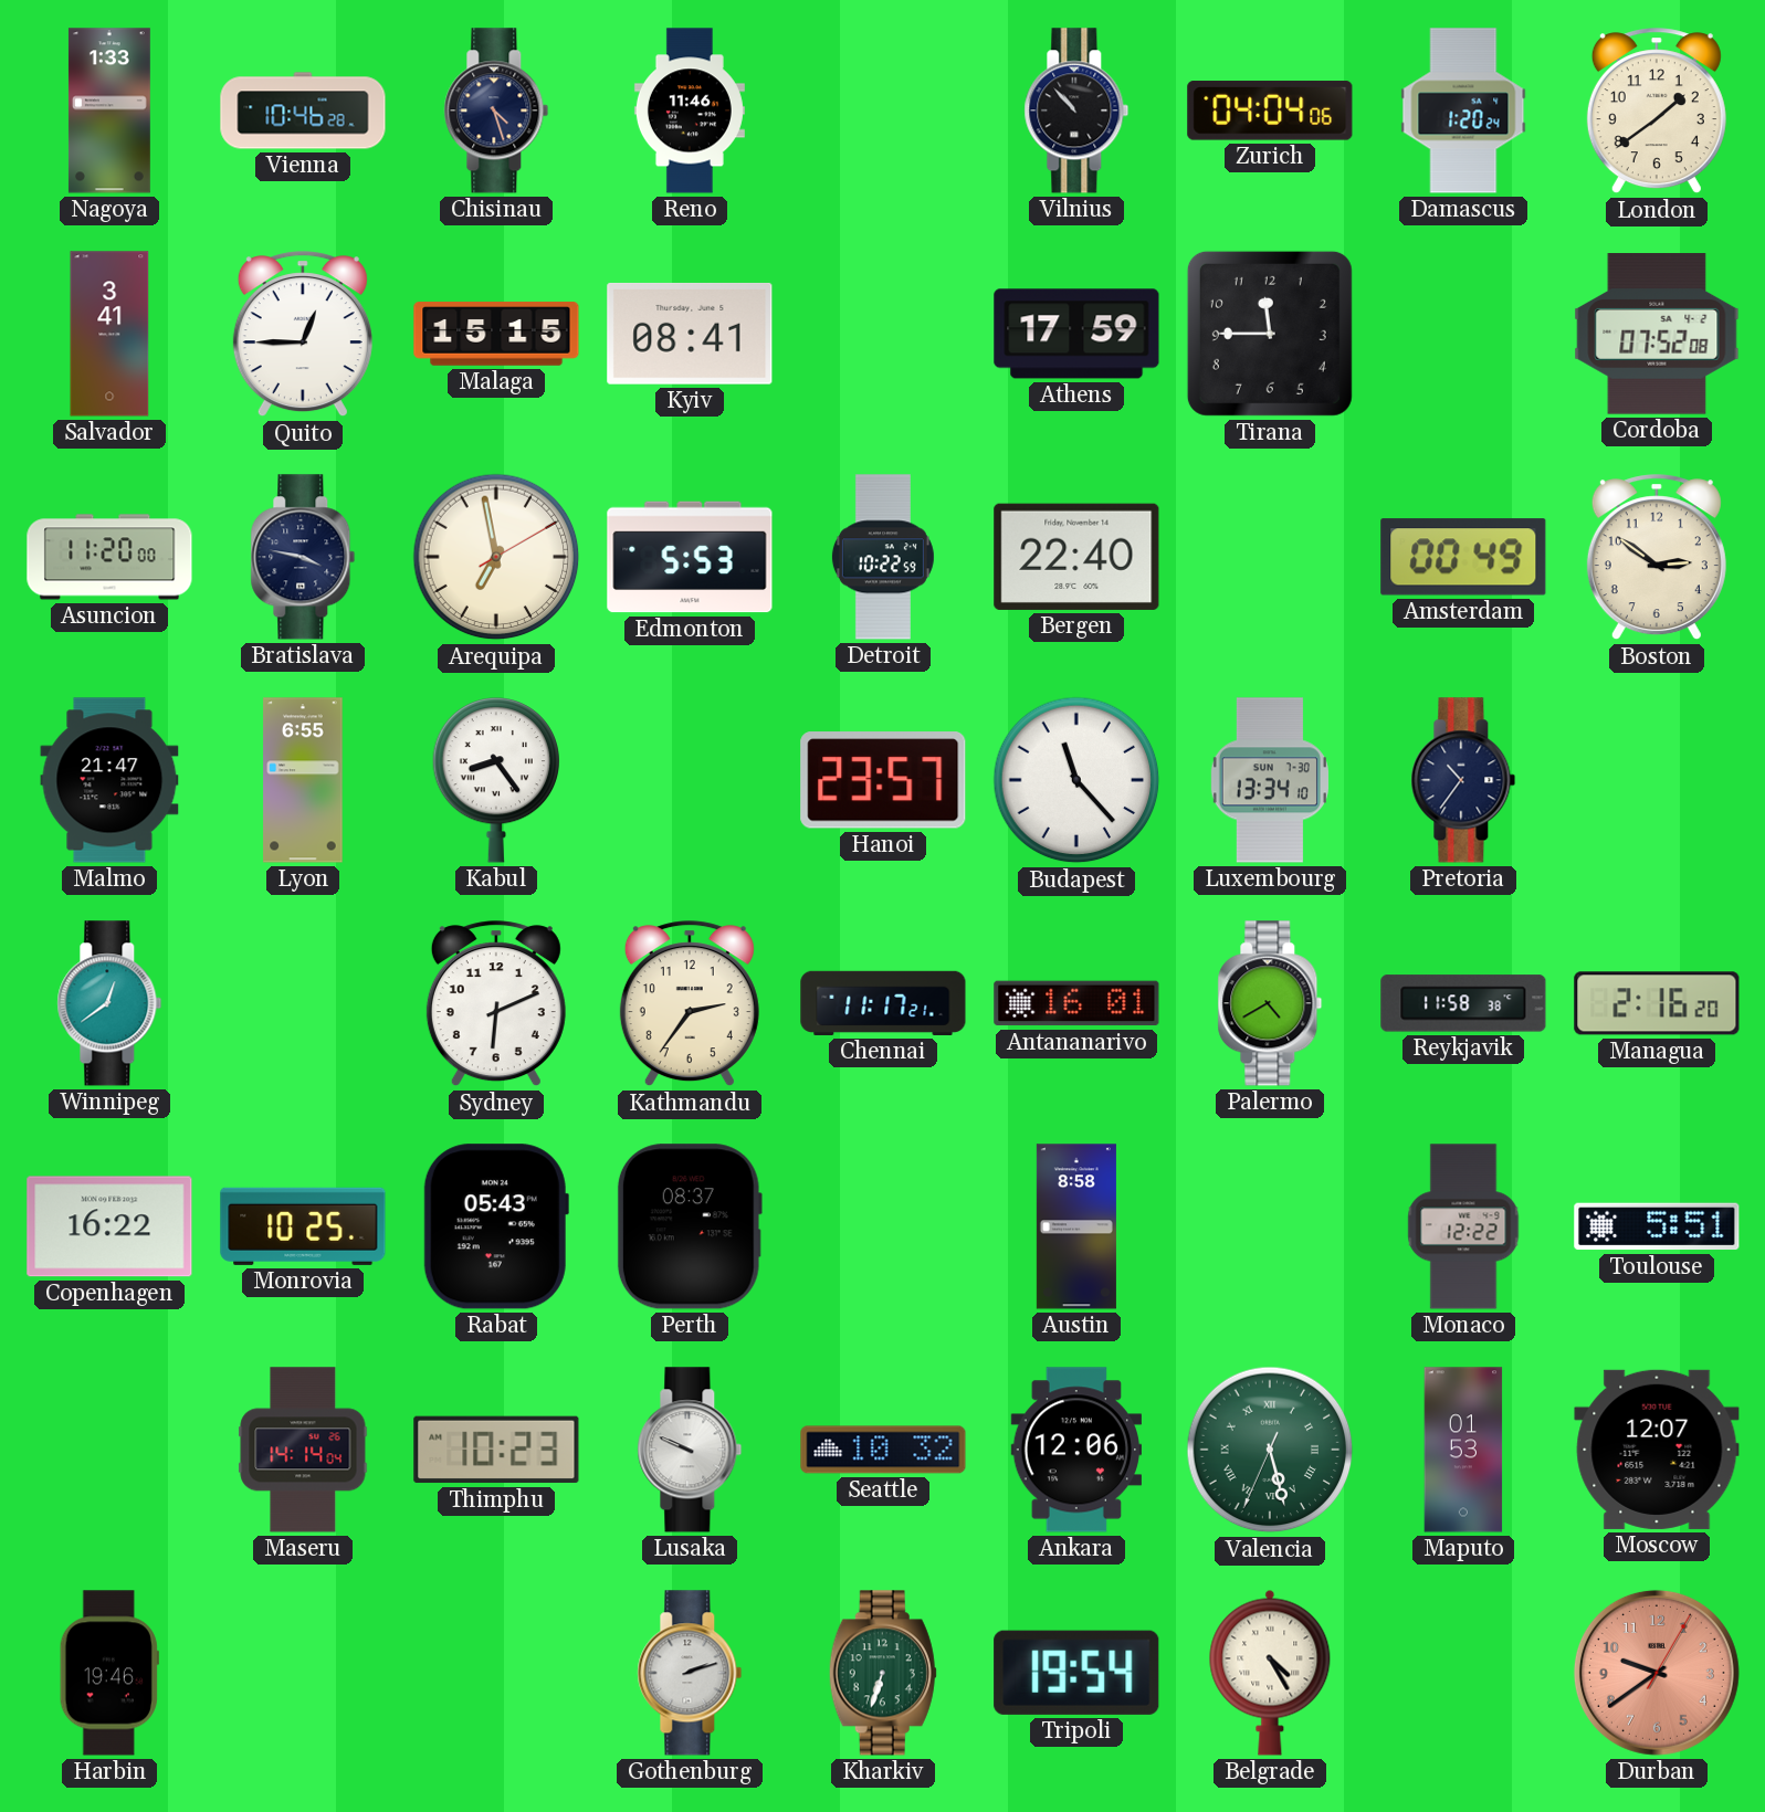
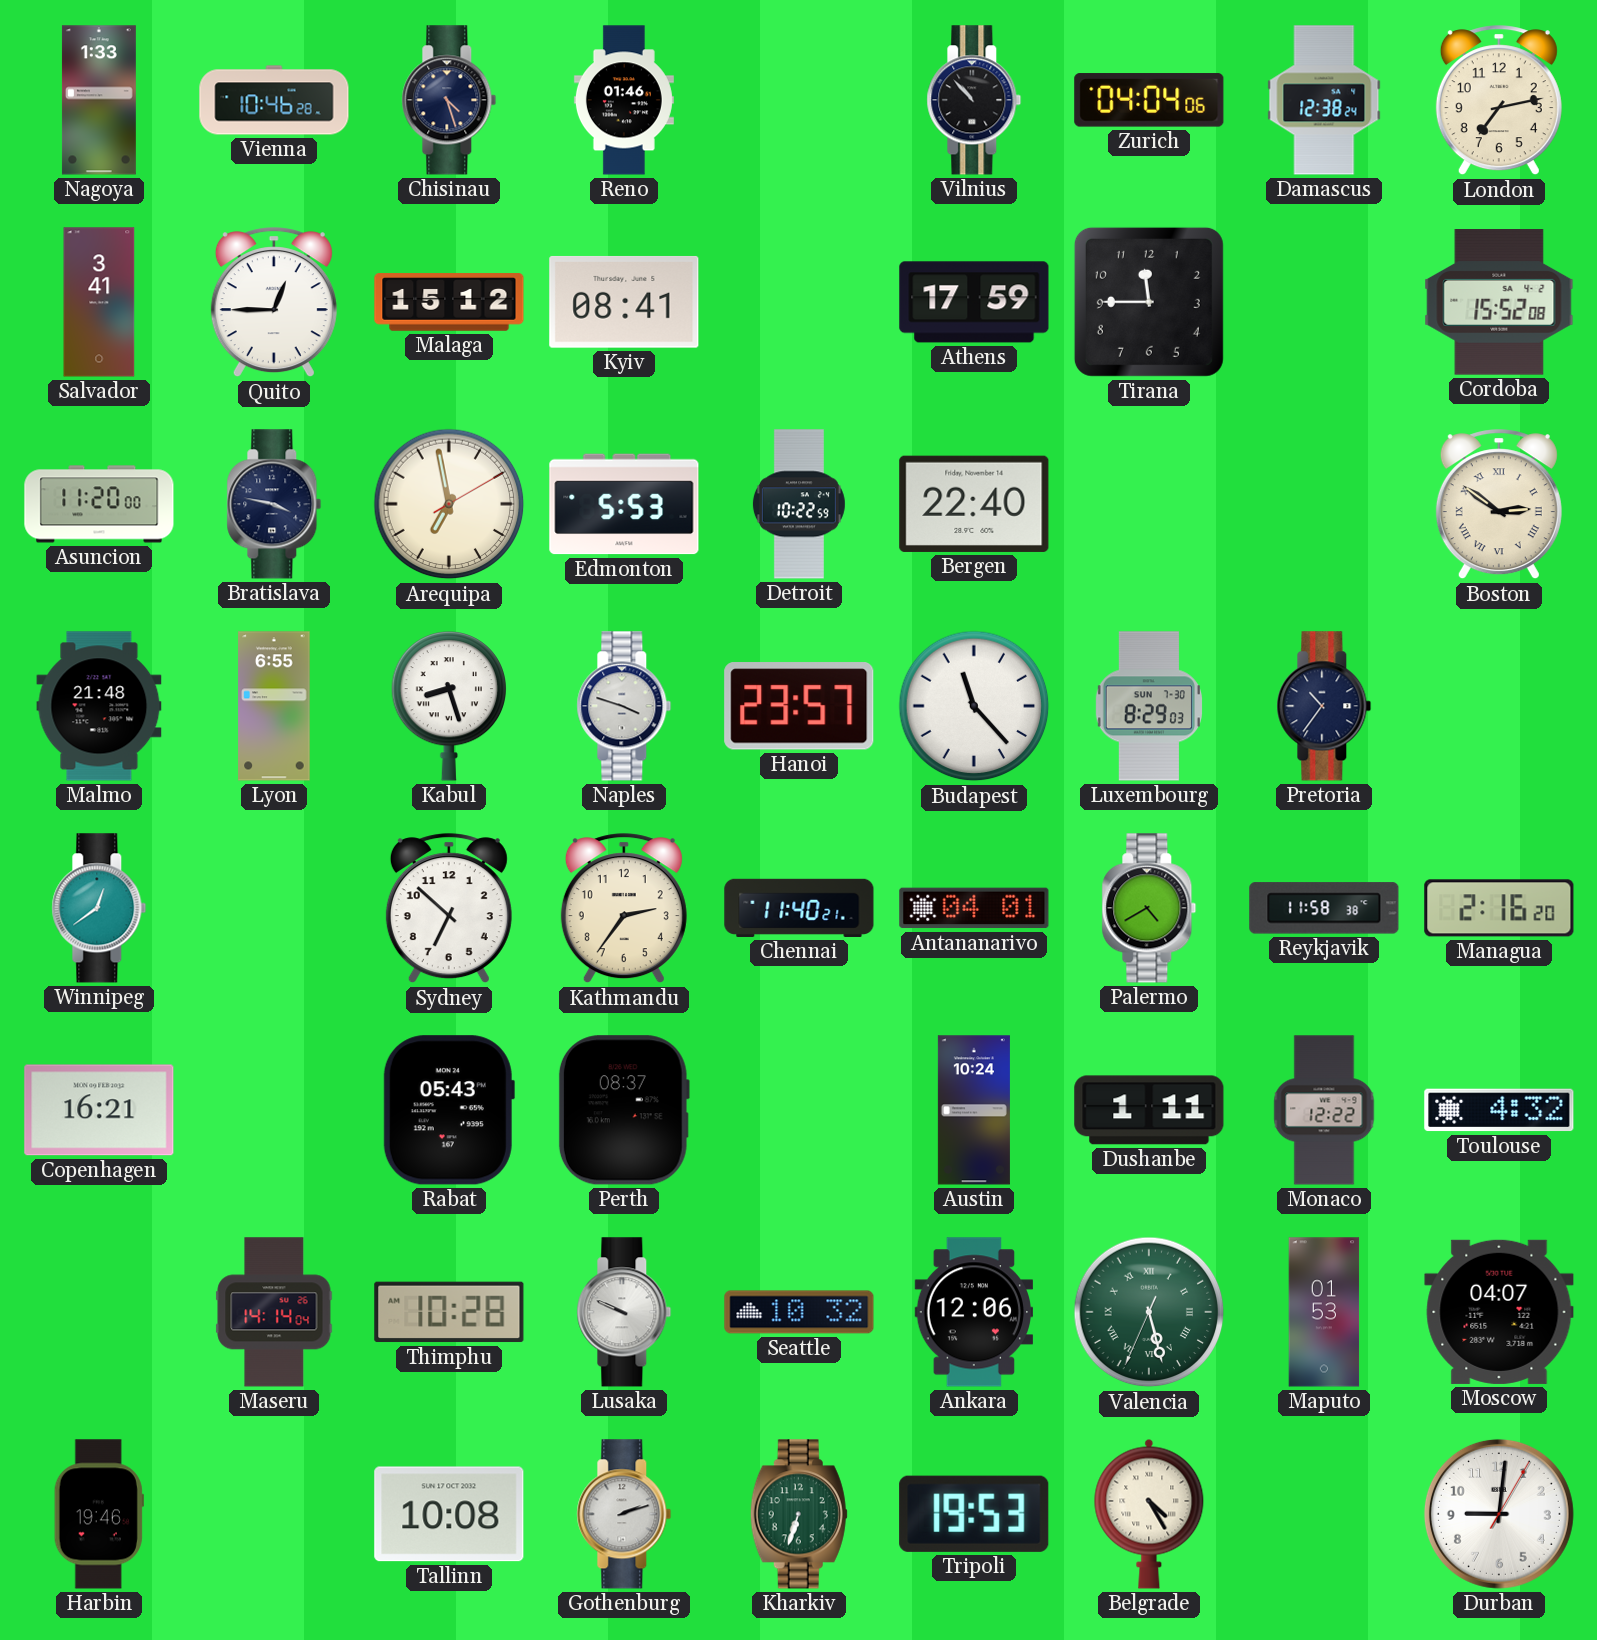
Reno: 11:46 -> 01:46
Damascus: 1:20 -> 12:38
London: 1:39 -> 7:13
Malaga: 15:15 -> 15:12
Cordoba: 07:52 -> 15:52
Amsterdam: 00:49 -> none
Boston numerals: Arabic -> Roman
Malmo: 21:47 -> 21:48
Kabul: 8:24 -> 8:27
Naples: none -> 3:48
Luxembourg: 13:34 -> 8:29
Sydney: 6:11 -> 6:52
Chennai: 11:17 -> 11:40
Antananarivo: 16:01 -> 04:01
Copenhagen: 16:22 -> 16:21
Monrovia: 10:25 -> none
Austin: 8:58 -> 10:24
Dushanbe: none -> 1:11
Toulouse: 5:51 -> 4:32
Thimphu: 10:23 -> 10:28
Moscow: 12:07 -> 04:07
Tallinn: none -> 10:08
Tripoli: 19:54 -> 19:53
Durban: 9:39 -> 9:01
Durban dial: salmon -> white
